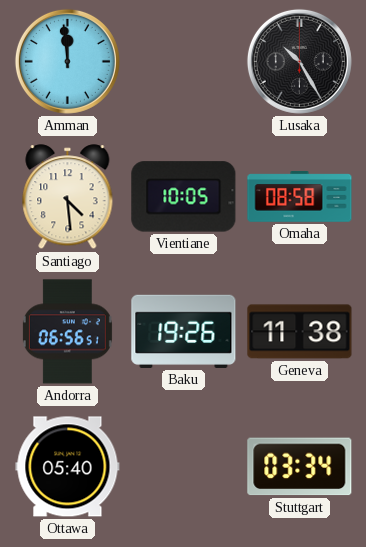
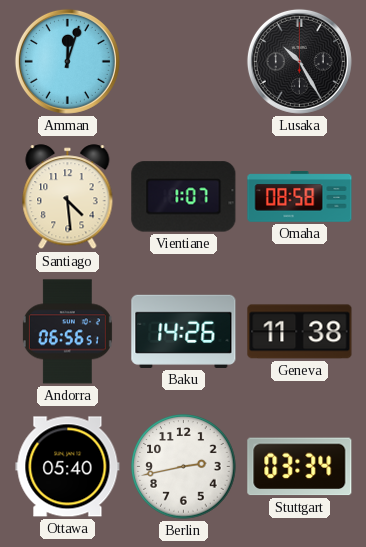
Amman: 11:59 -> 12:03
Vientiane: 10:05 -> 1:07
Baku: 19:26 -> 14:26
Berlin: none -> 2:43
